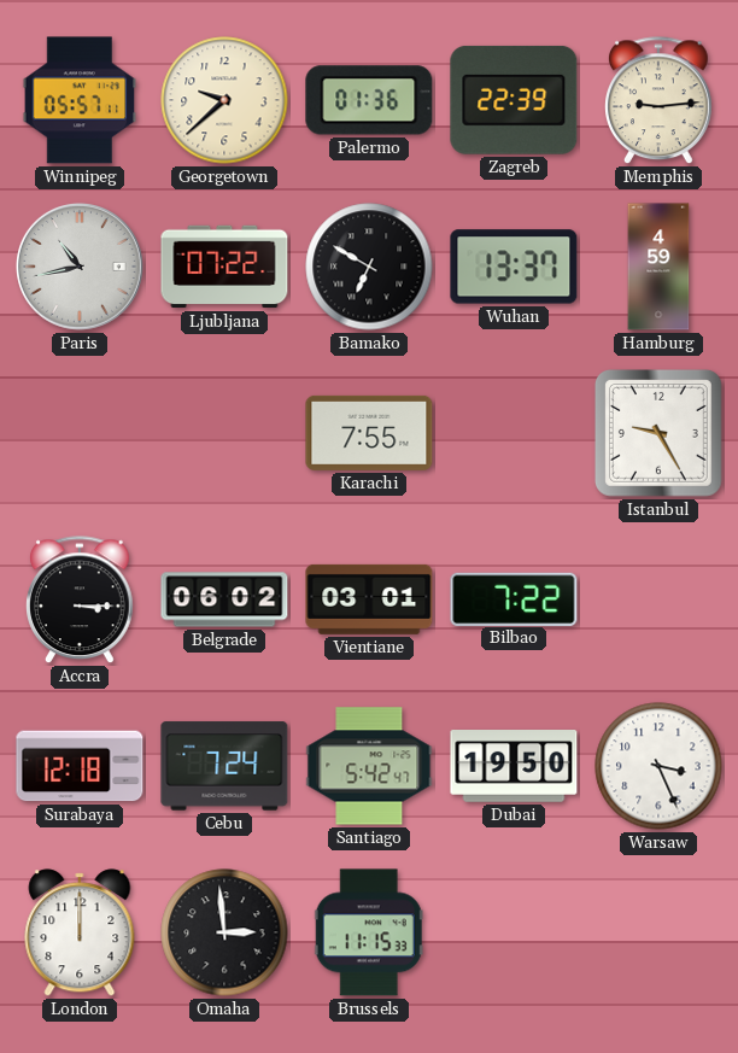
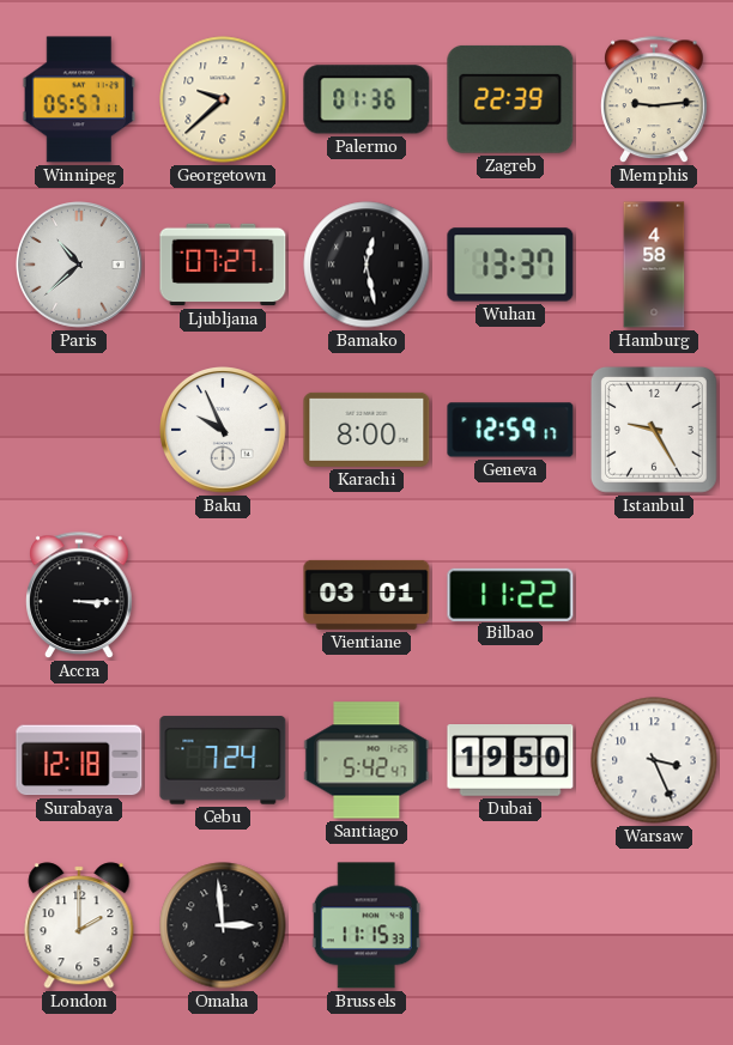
Paris: 10:43 -> 10:38
Ljubljana: 07:22 -> 07:27
Bamako: 6:50 -> 12:28
Hamburg: 4:59 -> 4:58
Baku: none -> 9:56
Karachi: 7:55 -> 8:00
Geneva: none -> 12:59
Belgrade: 06:02 -> none
Bilbao: 7:22 -> 11:22
London: 12:00 -> 2:00
